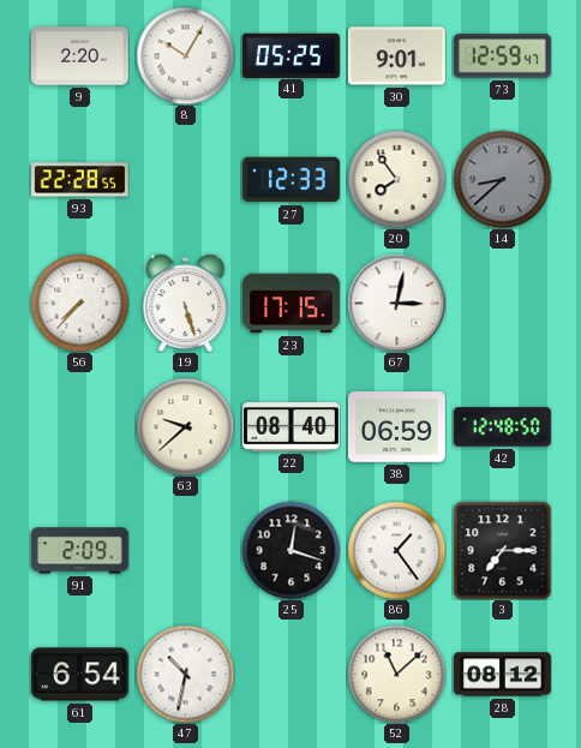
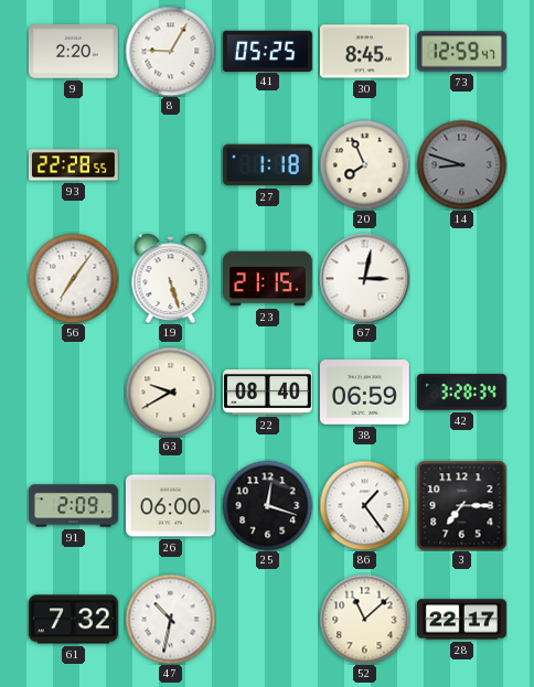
8: 10:05 -> 9:05
30: 9:01 -> 8:45
27: 12:33 -> 1:18
20: 7:54 -> 7:56
14: 8:38 -> 8:48
56: 7:37 -> 7:06
23: 17:15 -> 21:15
63: 9:38 -> 9:40
42: 12:48 -> 3:28
26: none -> 06:00
61: 6:54 -> 7:32
28: 08:12 -> 22:17
